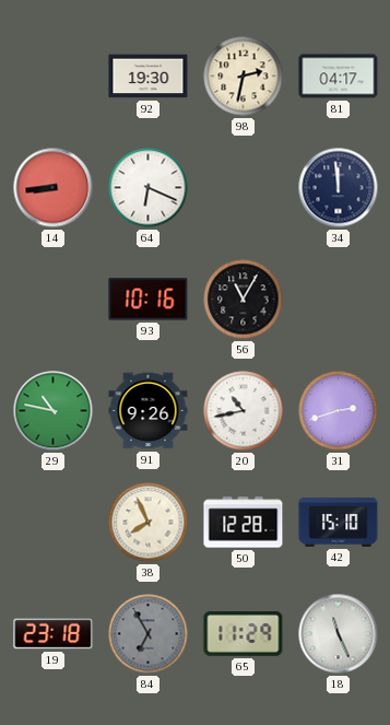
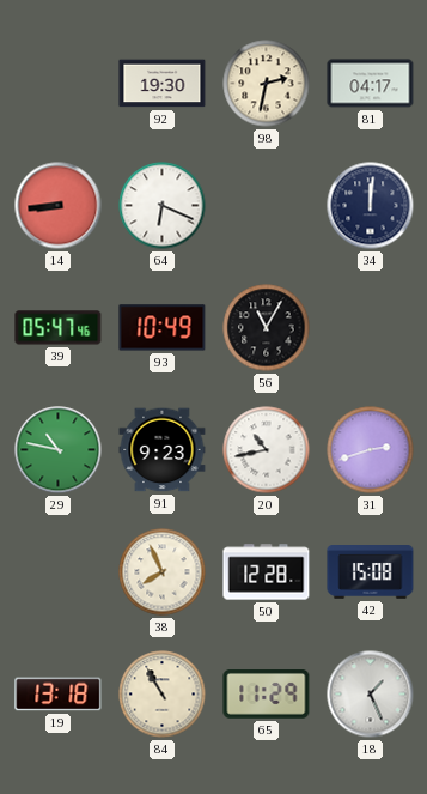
34: 11:59 -> 12:01
39: none -> 05:47
93: 10:16 -> 10:49
91: 9:26 -> 9:23
42: 15:10 -> 15:08
19: 23:18 -> 13:18
84: 6:55 -> 10:55
84 dial: grey -> cream
18: 11:26 -> 1:26
